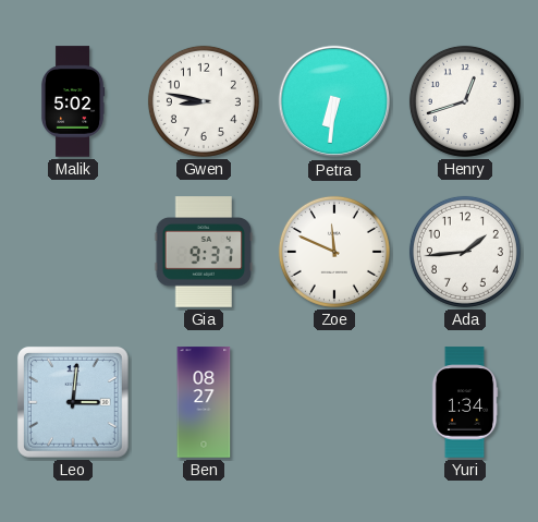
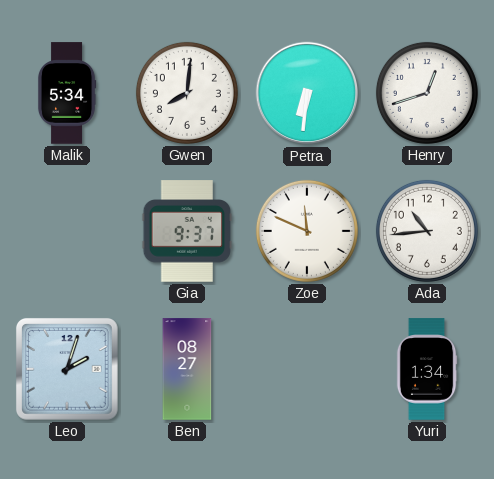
Malik: 5:02 -> 5:34
Gwen: 8:47 -> 8:01
Ada: 1:44 -> 10:44
Leo: 3:01 -> 2:03
